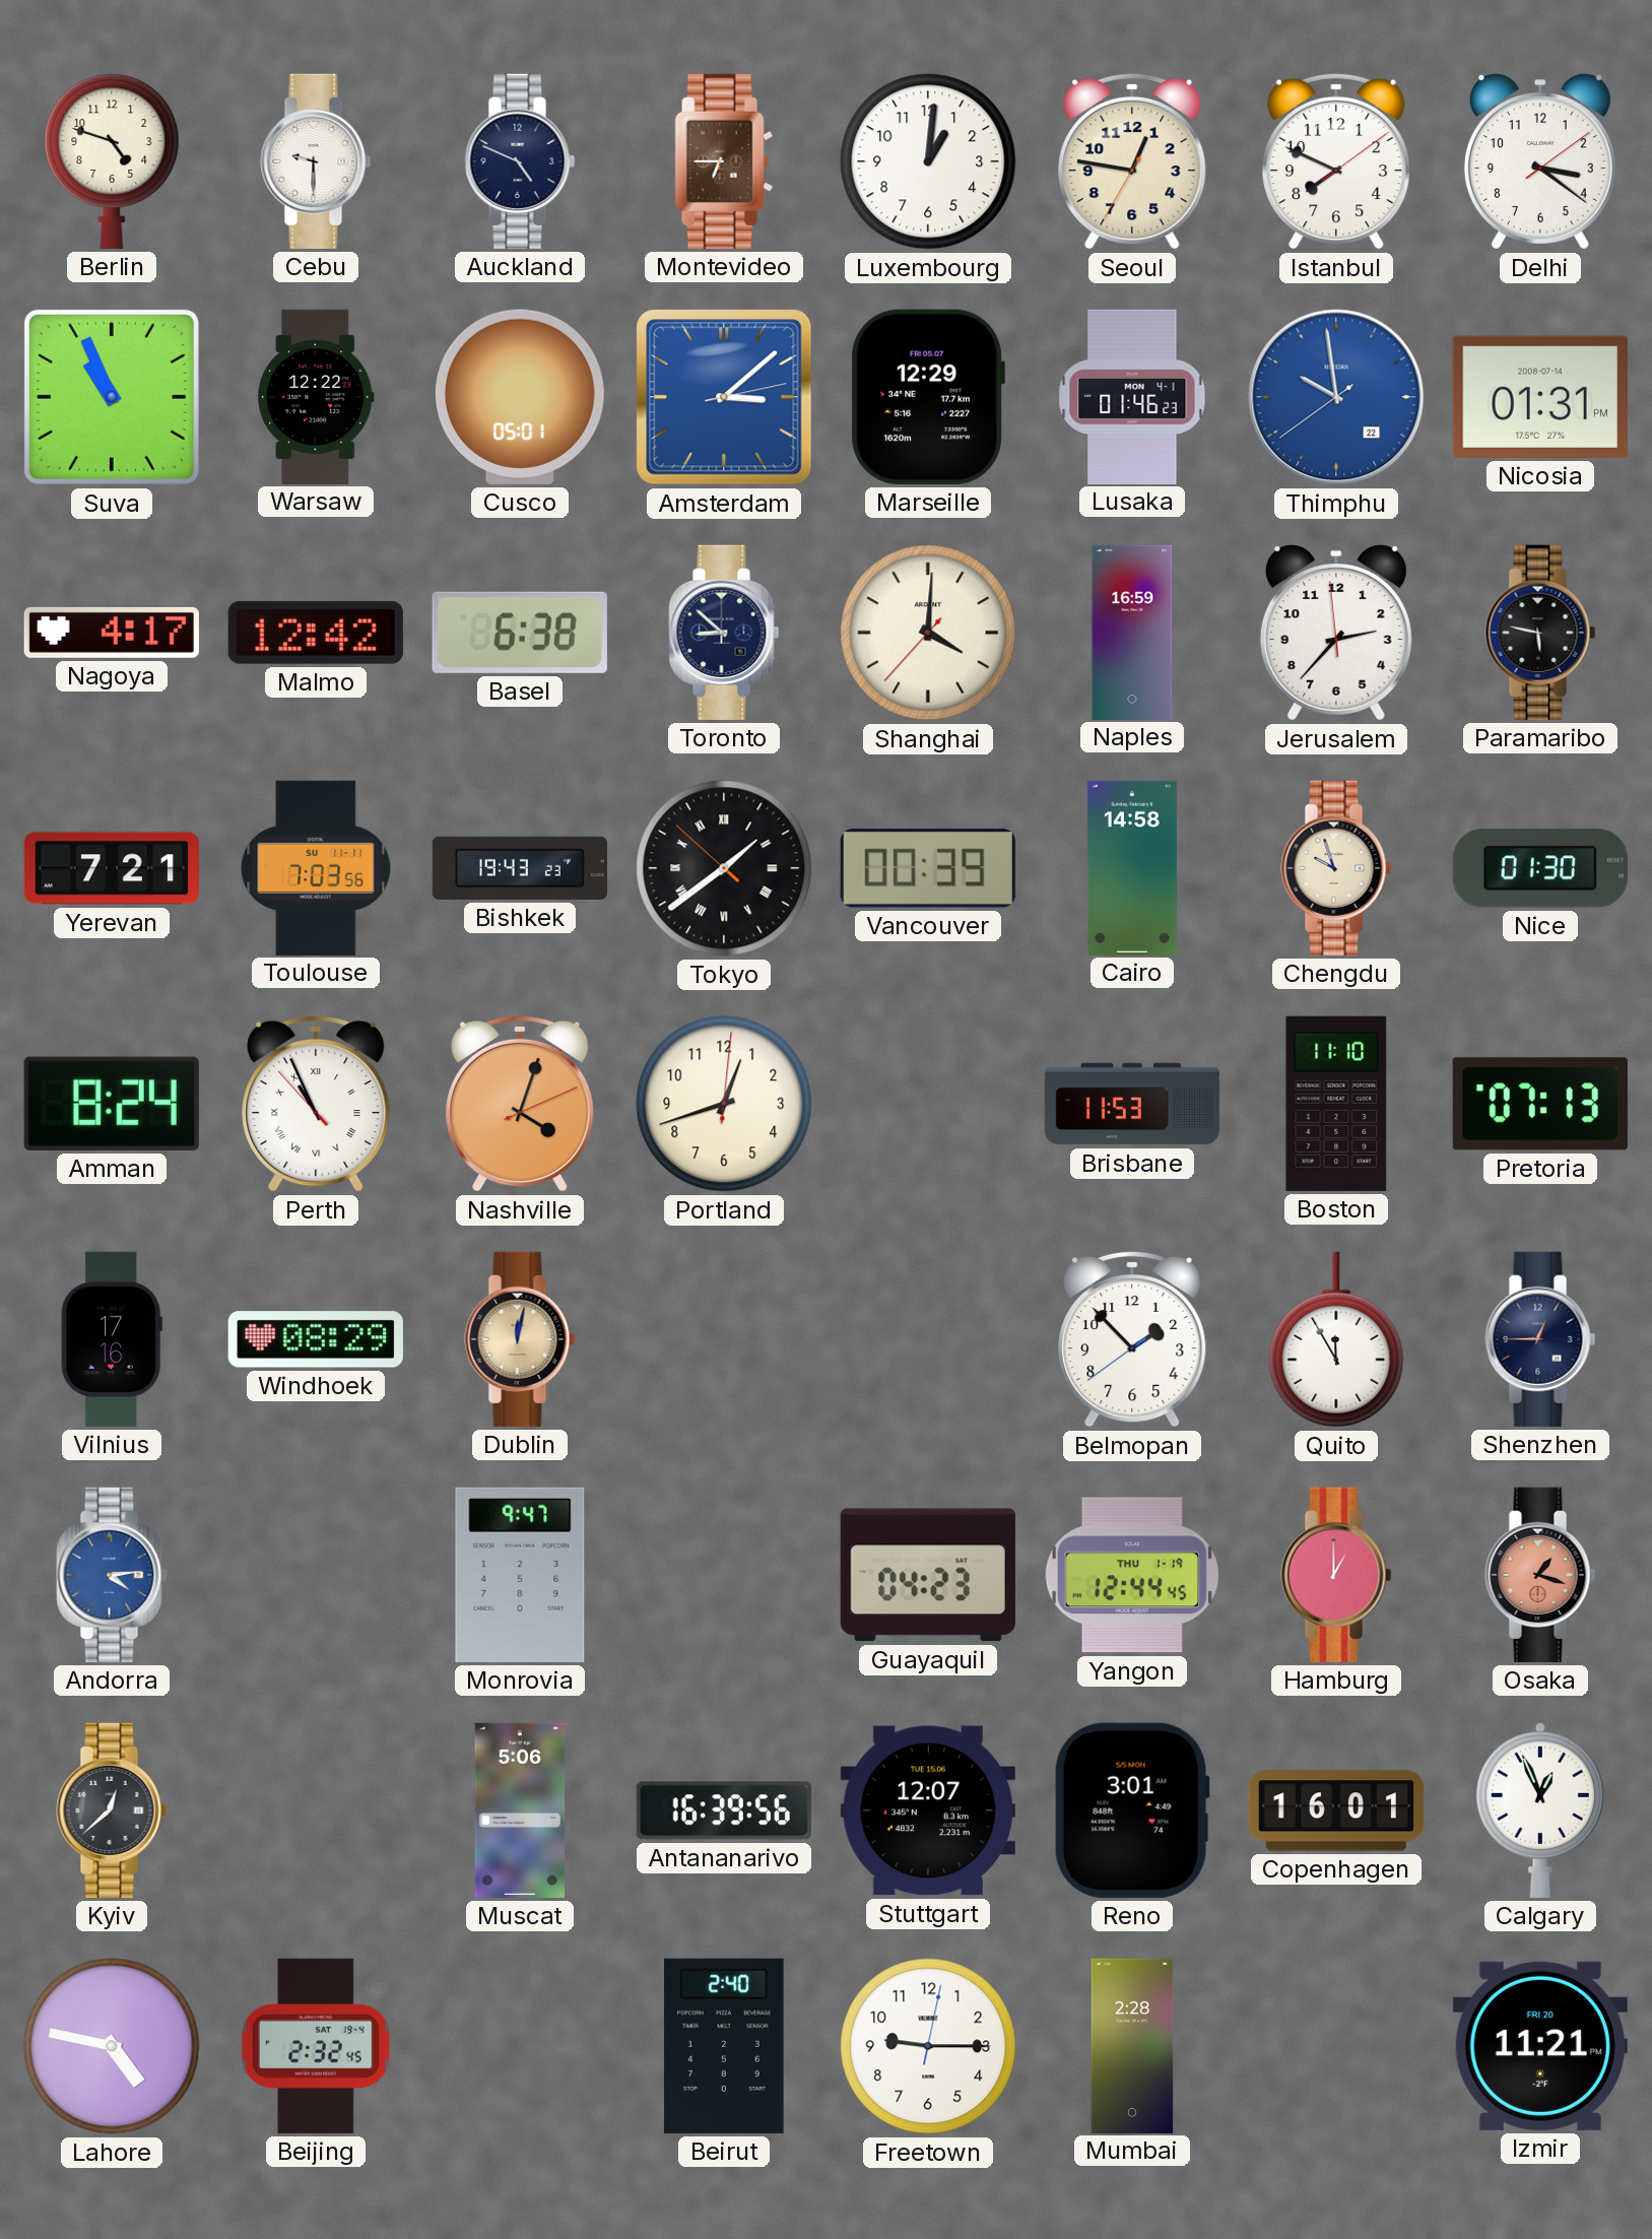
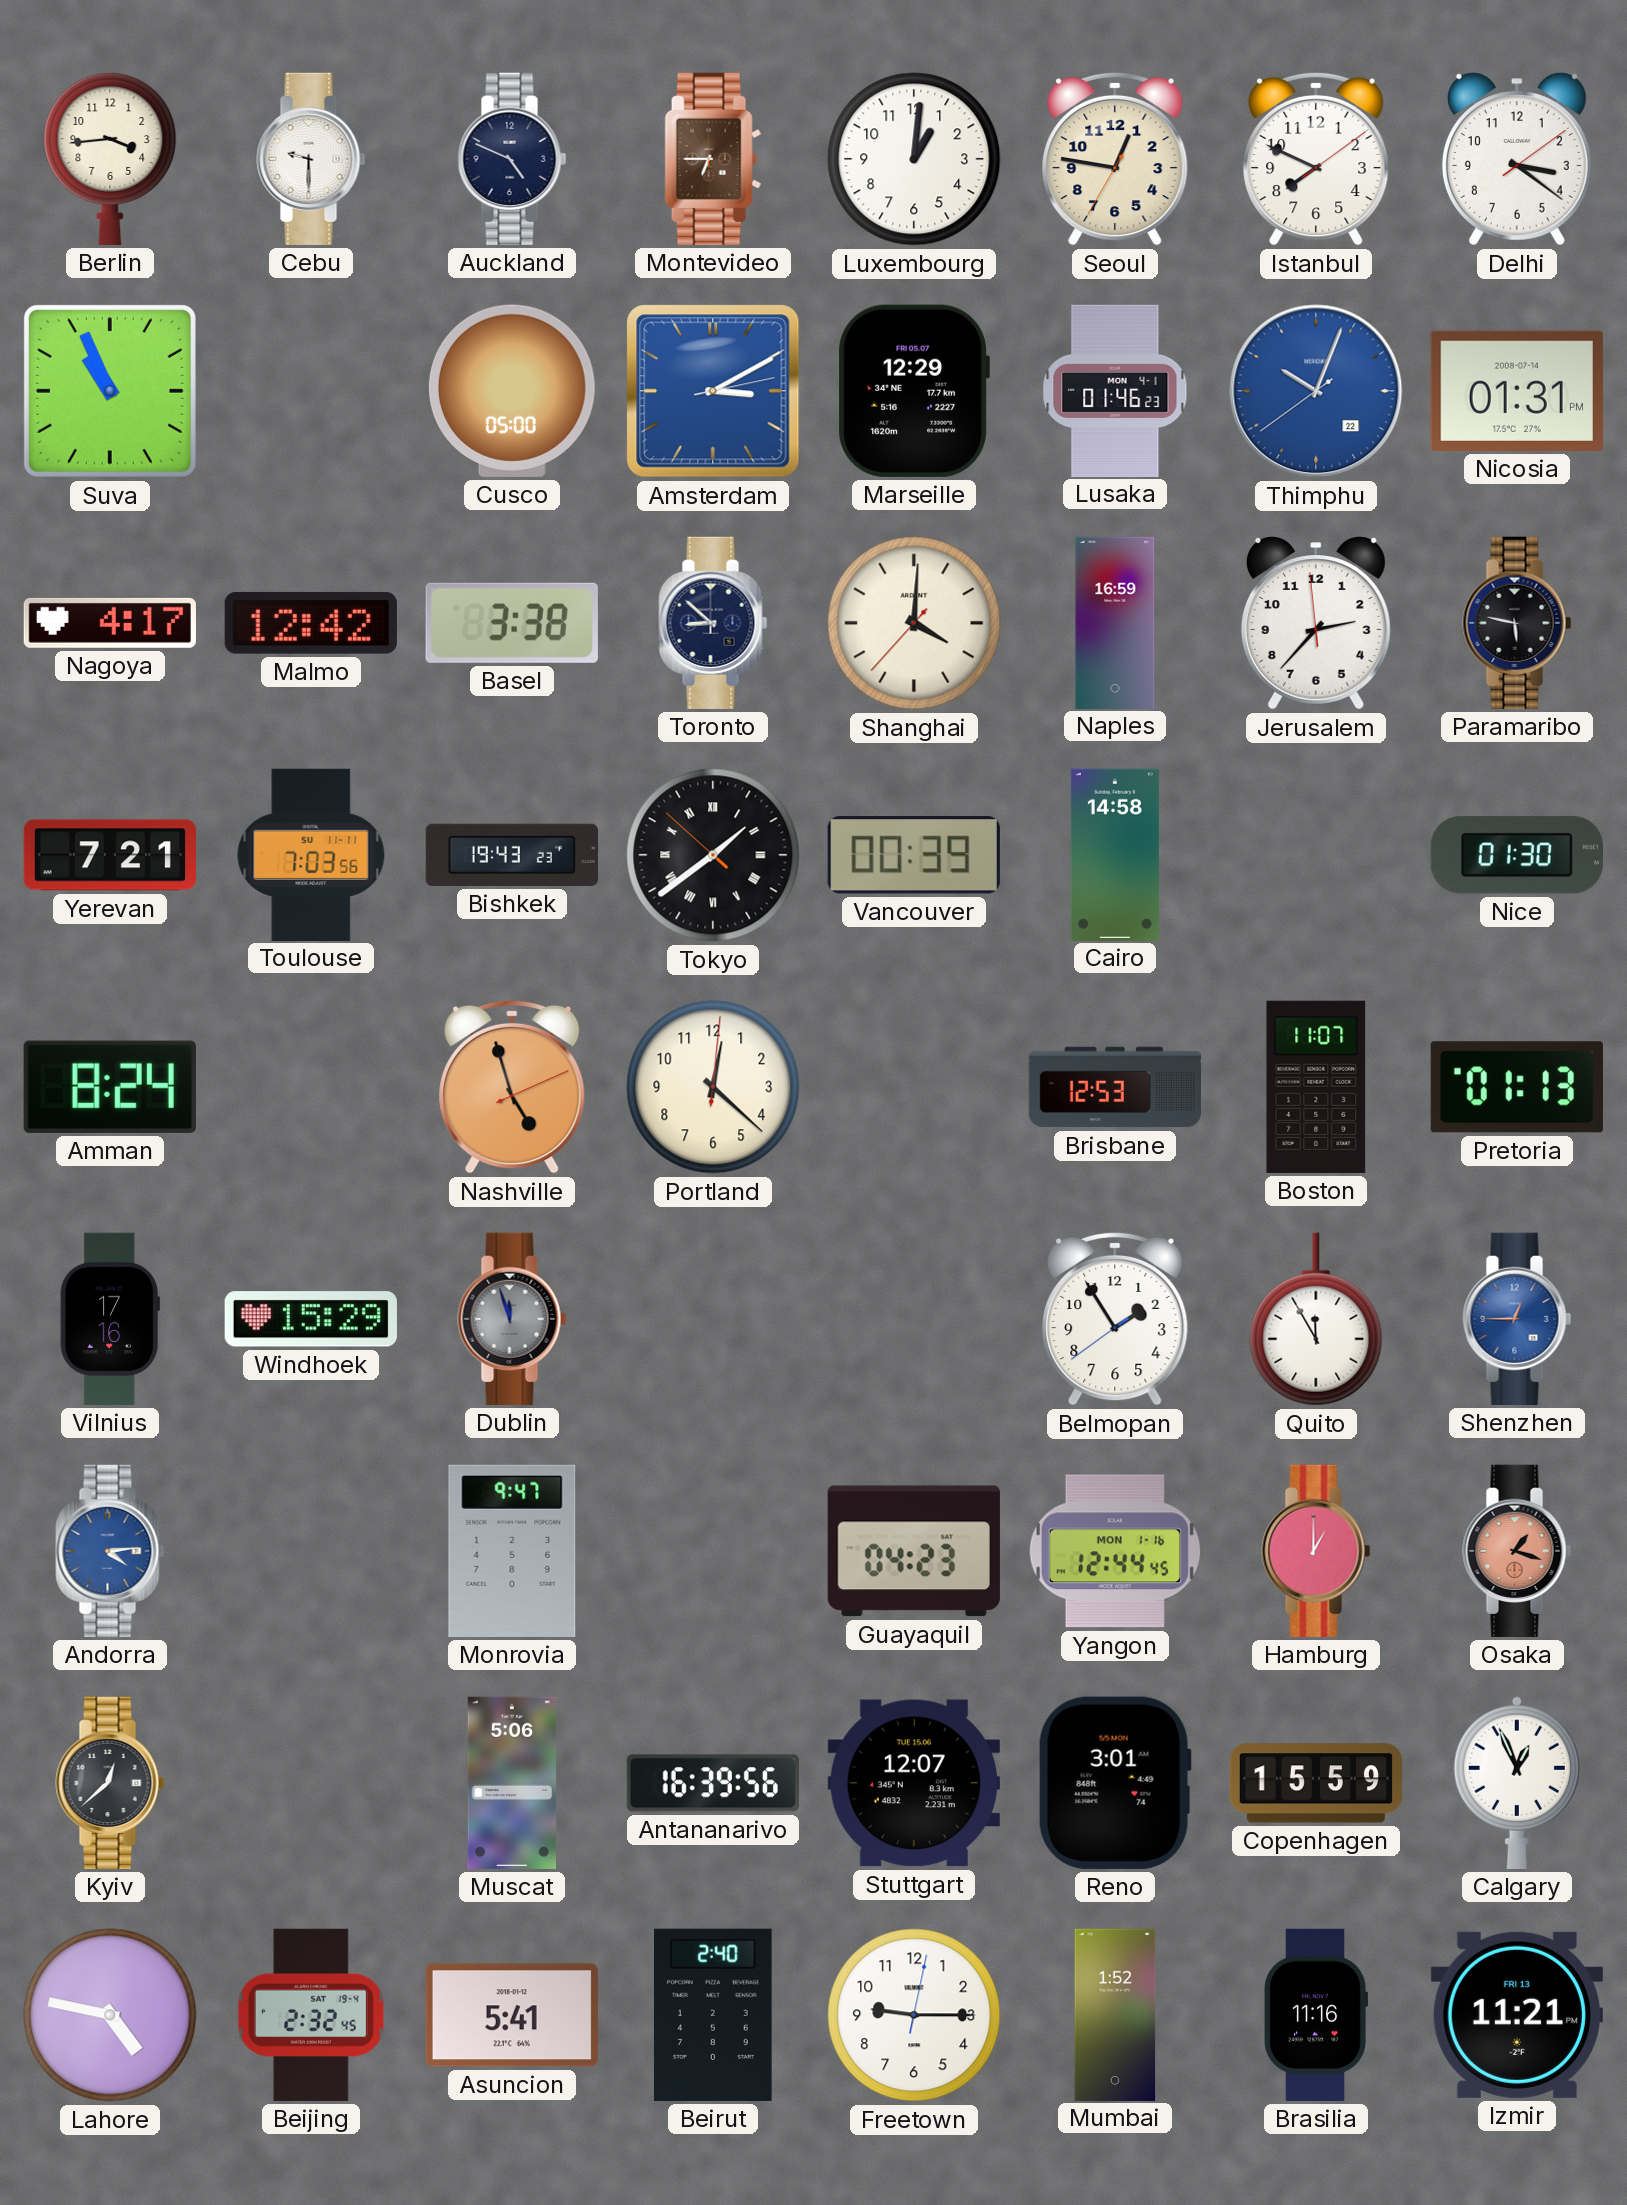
Berlin: 4:48 -> 3:44
Warsaw: 12:22 -> none
Cusco: 05:01 -> 05:00
Amsterdam: 3:08 -> 3:10
Thimphu: 9:58 -> 10:03
Basel: 6:38 -> 3:38
Chengdu: 9:57 -> none
Perth: 10:55 -> none
Nashville: 4:03 -> 4:57
Portland: 12:42 -> 12:22
Brisbane: 11:53 -> 12:53
Boston: 11:10 -> 11:07
Pretoria: 07:13 -> 01:13
Windhoek: 08:29 -> 15:29
Dublin: 12:02 -> 11:57
Dublin dial: champagne -> grey
Belmopan: 1:52 -> 1:54
Shenzhen dial: navy -> blue
Yangon date: THU 1-19 -> MON 1-16
Copenhagen: 16:01 -> 15:59
Asuncion: none -> 5:41
Mumbai: 2:28 -> 1:52
Brasilia: none -> 11:16
Izmir date: FRI 20 -> FRI 13
